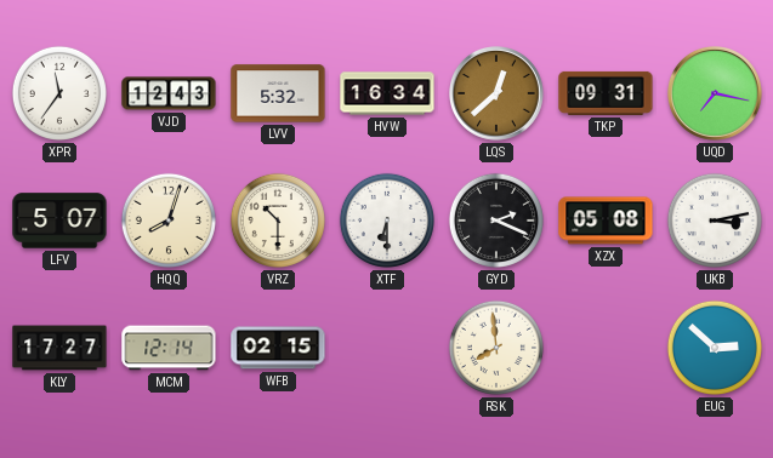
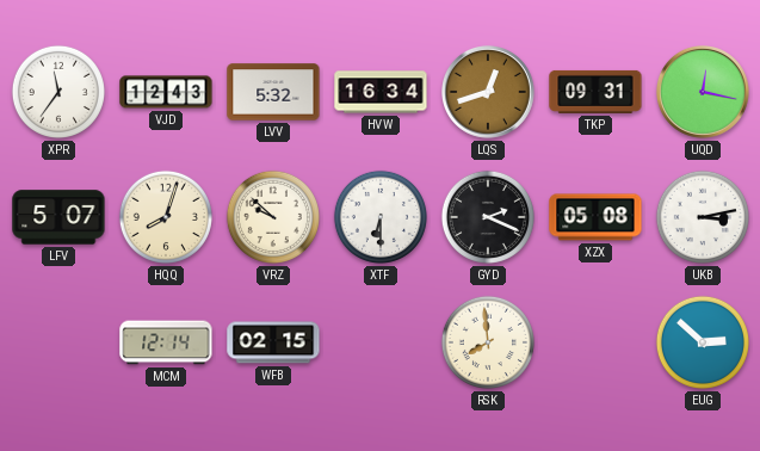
LQS: 12:38 -> 12:42
UQD: 7:17 -> 12:17
VRZ: 10:30 -> 9:52
KLY: 17:27 -> none
